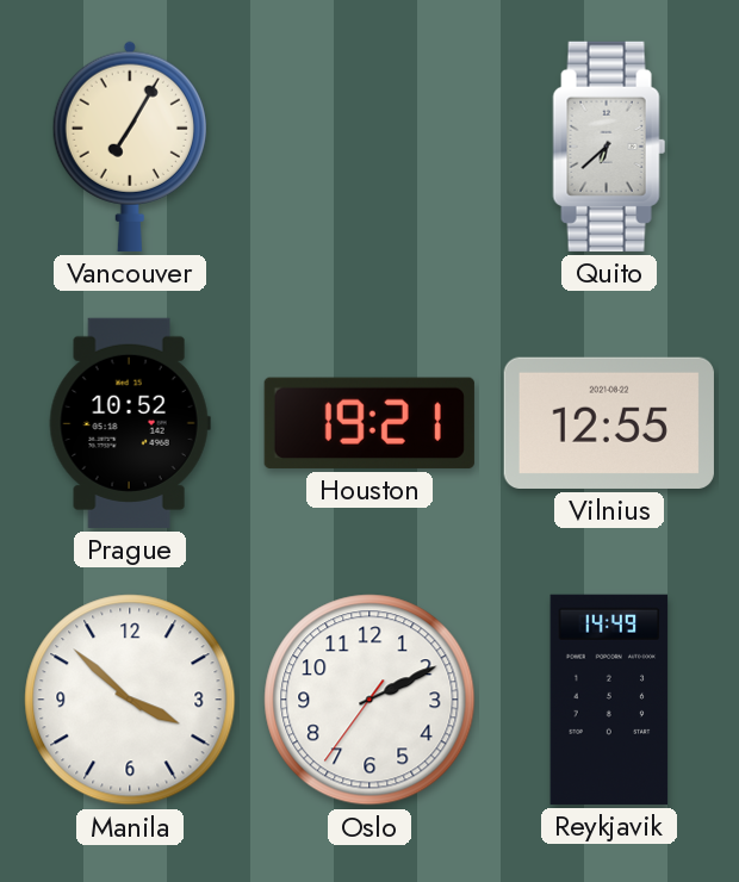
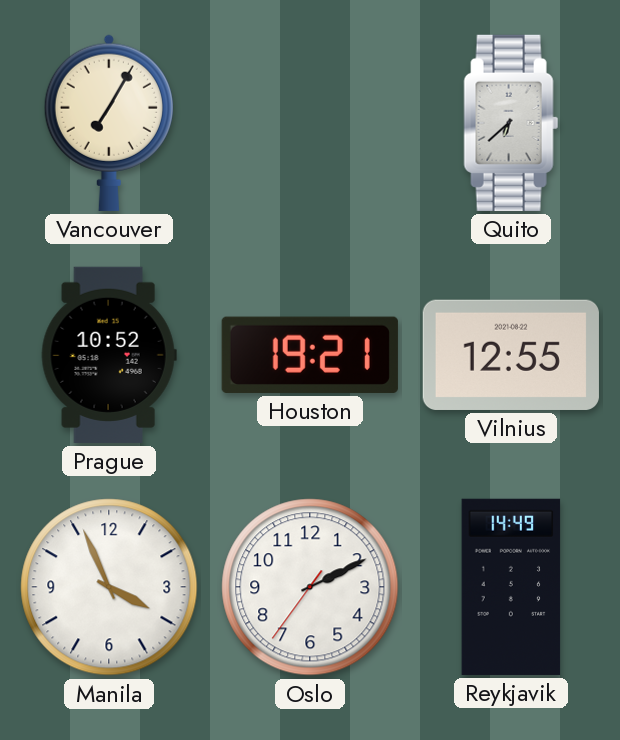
Manila: 3:52 -> 3:56
